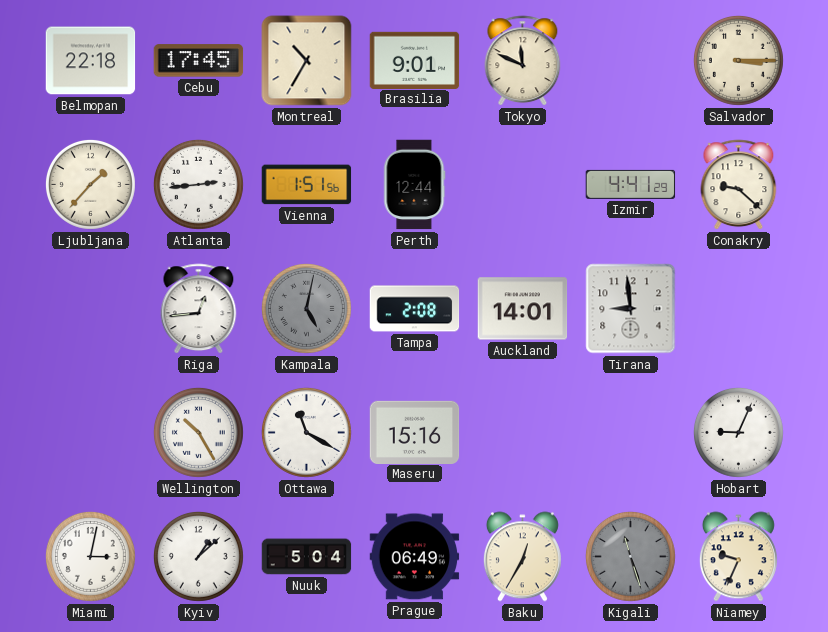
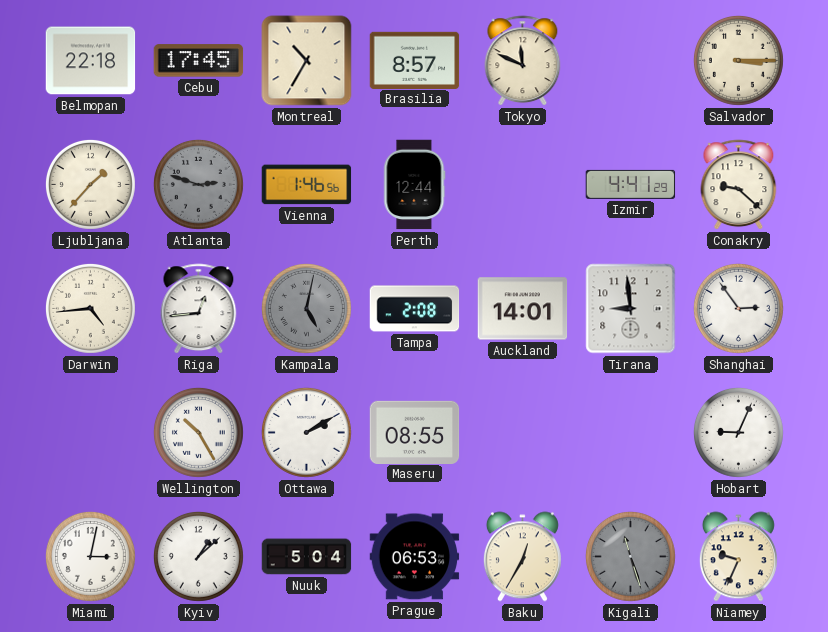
Brasilia: 9:01 -> 8:57
Atlanta: 2:44 -> 2:48
Atlanta dial: white -> grey
Vienna: 1:51 -> 1:46
Darwin: none -> 4:44
Shanghai: none -> 2:54
Ottawa: 11:20 -> 2:10
Maseru: 15:16 -> 08:55
Prague: 06:49 -> 06:53
